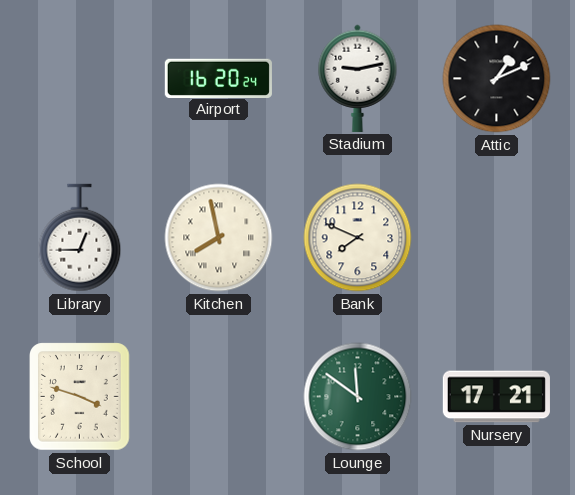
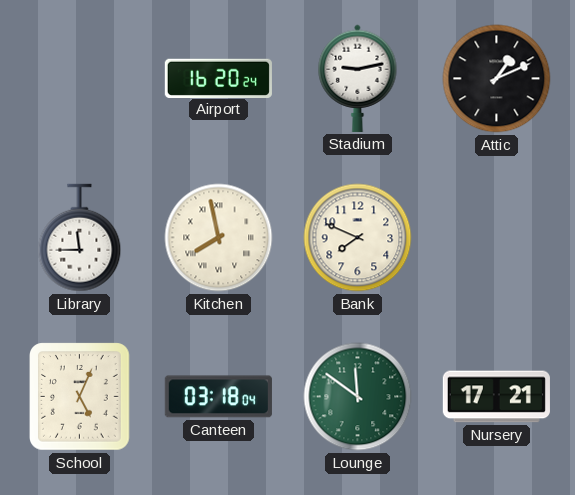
Library: 12:45 -> 11:45
School: 3:48 -> 5:04
Canteen: none -> 03:18
